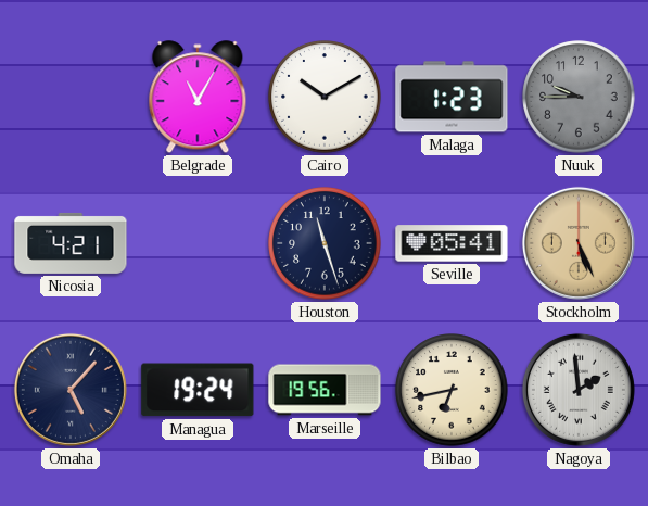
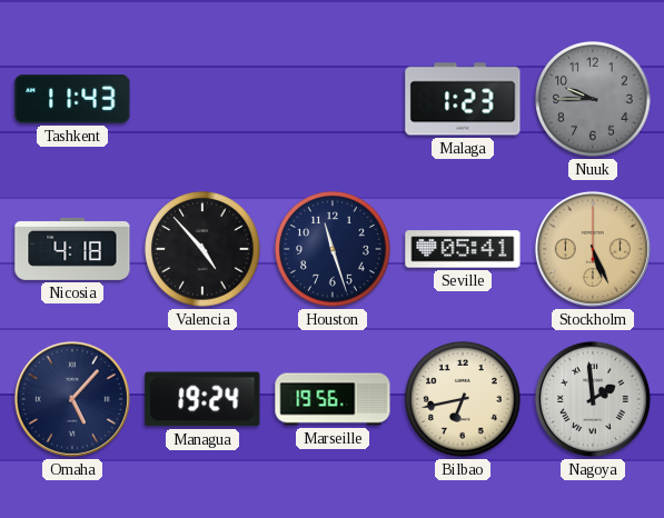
Tashkent: none -> 11:43
Belgrade: 11:05 -> none
Cairo: 10:10 -> none
Nicosia: 4:21 -> 4:18
Valencia: none -> 4:53
